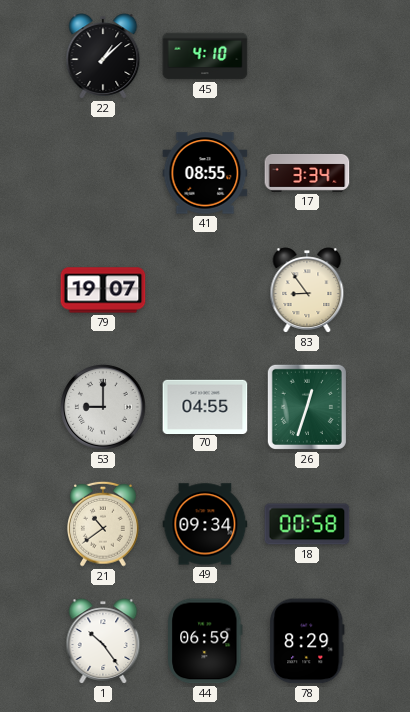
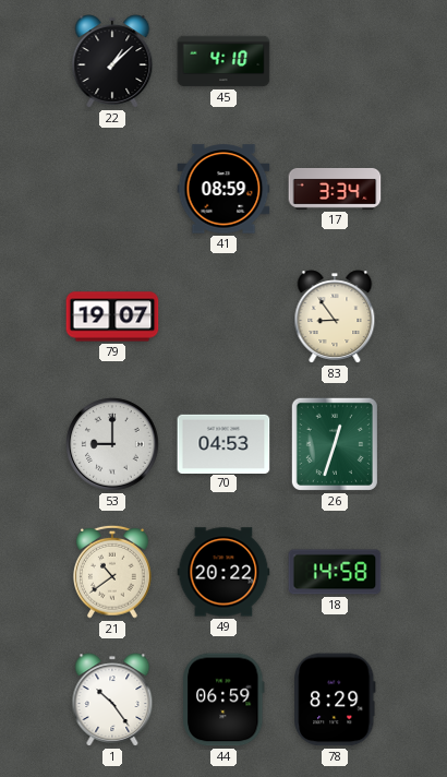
41: 08:55 -> 08:59
70: 04:55 -> 04:53
49: 09:34 -> 20:22
18: 00:58 -> 14:58
